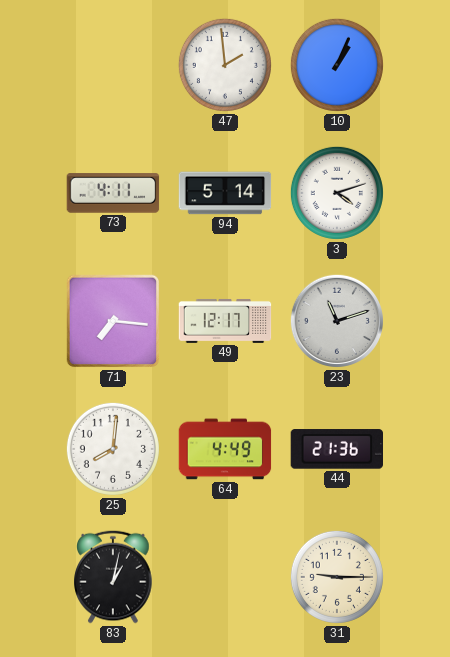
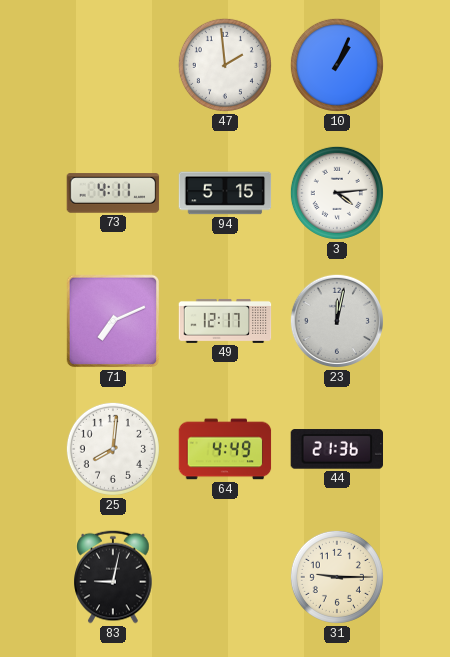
94: 5:14 -> 5:15
3: 4:12 -> 4:14
71: 7:16 -> 7:11
23: 11:12 -> 12:02
83: 1:02 -> 9:02
